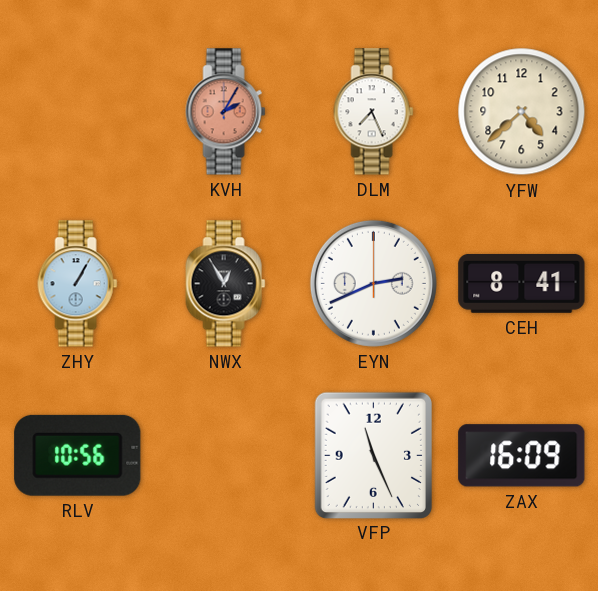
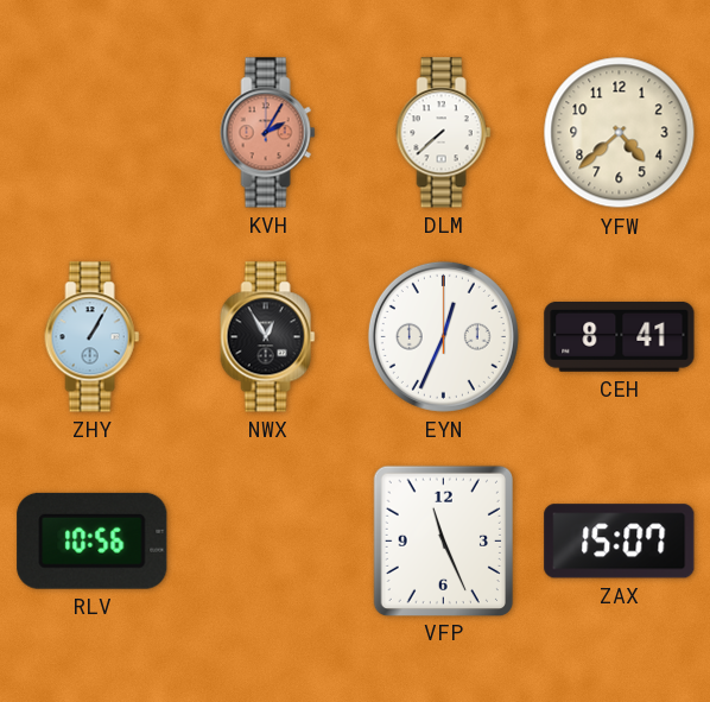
DLM: 7:26 -> 7:38
EYN: 2:41 -> 12:34
ZAX: 16:09 -> 15:07
